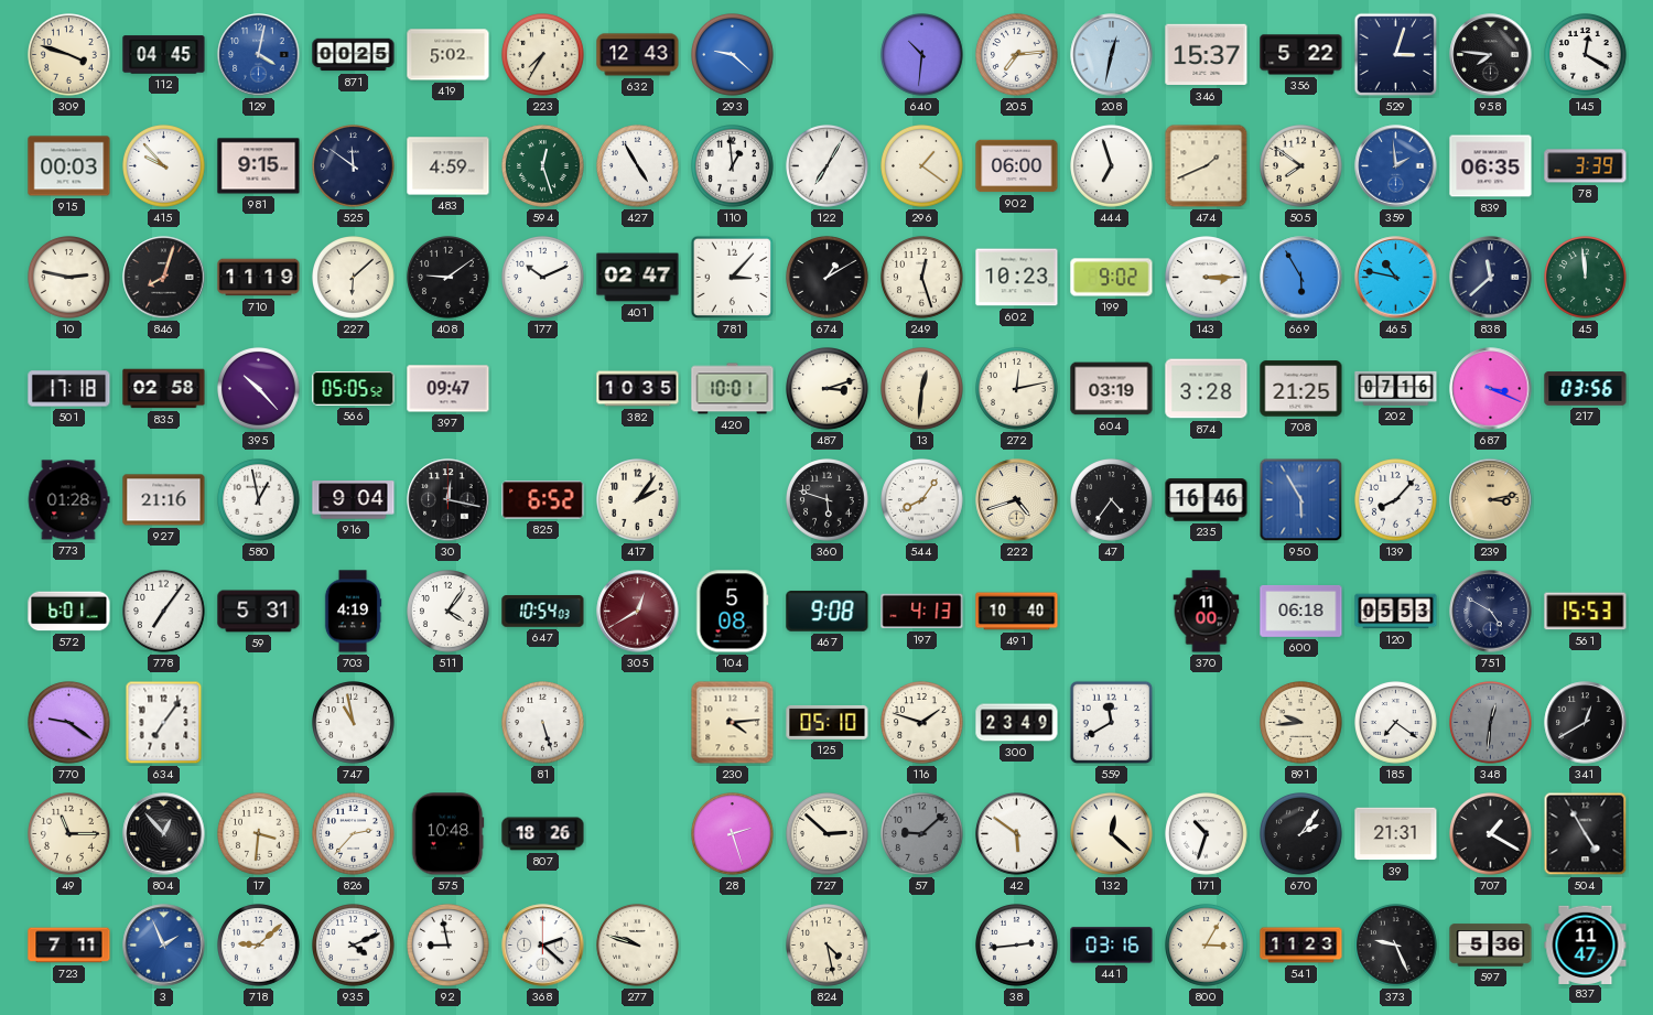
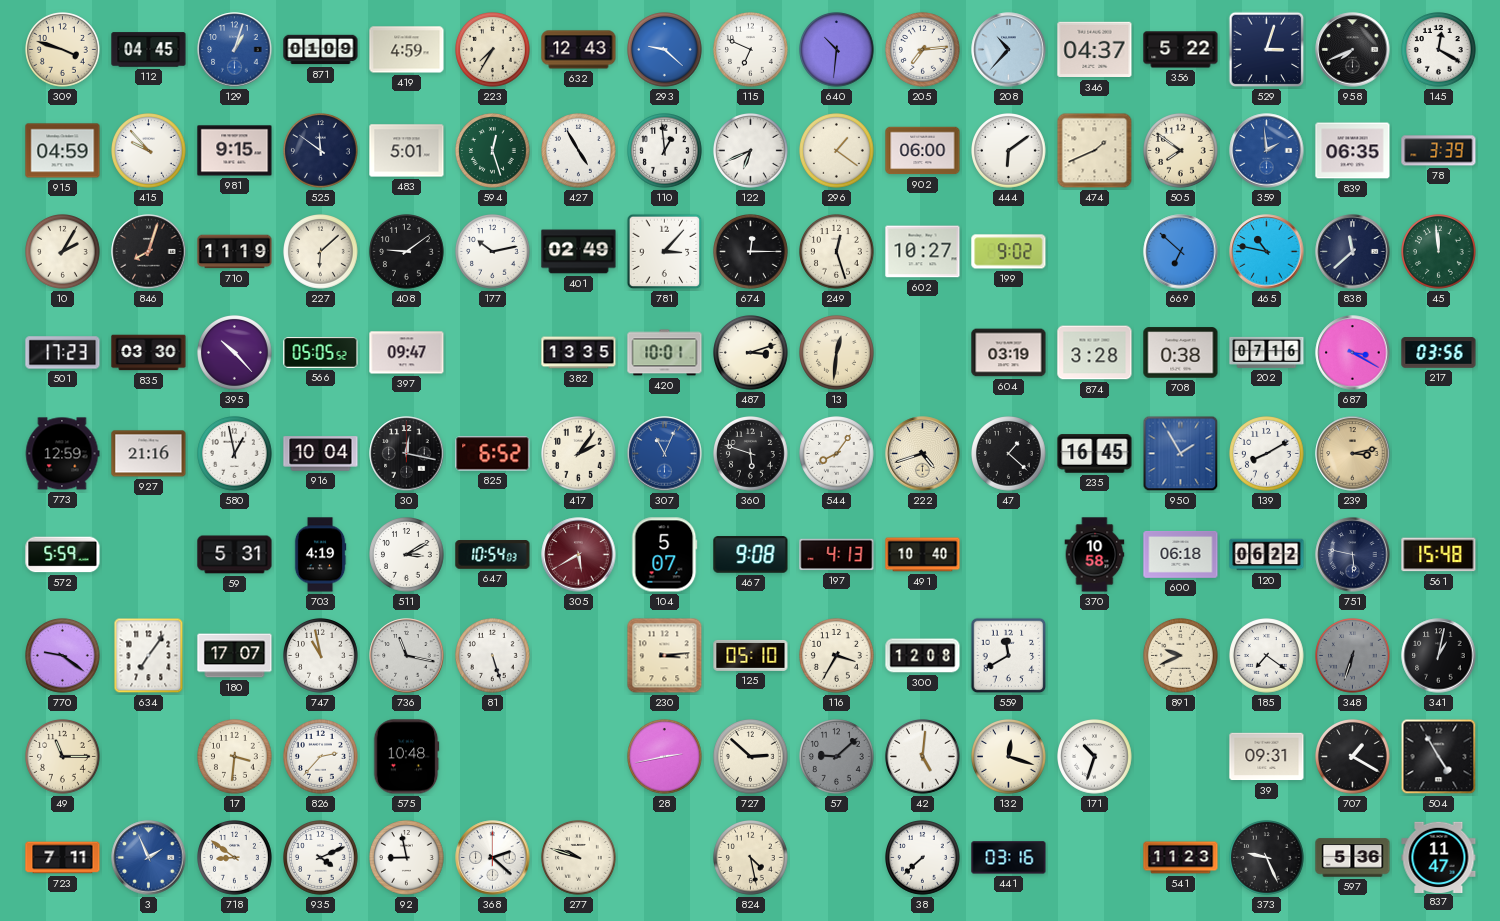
129: 4:02 -> 1:03
871: 00:25 -> 01:09
419: 5:02 -> 4:59
115: none -> 6:49
208: 12:32 -> 10:37
346: 15:37 -> 04:37
958: 7:46 -> 7:41
915: 00:03 -> 04:59
483: 4:59 -> 5:01
122: 7:05 -> 6:41
444: 6:57 -> 6:09
10: 2:47 -> 2:05
177: 10:11 -> 10:13
401: 02:47 -> 02:49
674: 1:10 -> 12:15
602: 10:23 -> 10:27
143: 3:15 -> none
669: 5:55 -> 6:52
501: 17:18 -> 17:23
835: 02:58 -> 03:30
382: 10:35 -> 13:35
272: 12:13 -> none
708: 21:25 -> 0:38
687: 3:19 -> 3:20
773: 01:28 -> 12:59
916: 9:04 -> 10:04
307: none -> 11:04
47: 4:36 -> 1:22
235: 16:46 -> 16:45
950: 5:55 -> 1:55
139: 8:07 -> 8:10
572: 6:01 -> 5:59
778: 7:06 -> none
511: 4:06 -> 3:10
305: 12:40 -> 5:40
104: 5:08 -> 5:07
370: 11:00 -> 10:58
120: 05:53 -> 06:22
751: 4:50 -> 5:47
561: 15:53 -> 15:48
180: none -> 17:07
736: none -> 11:17
230: 4:14 -> 3:14
116: 1:48 -> 3:35
300: 23:49 -> 12:08
891: 9:44 -> 9:41
348: 12:31 -> 6:33
341: 12:40 -> 1:02
804: 12:53 -> none
807: 18:26 -> none
28: 2:27 -> 2:43
42: 5:51 -> 5:01
132: 12:22 -> 12:18
670: 2:06 -> none
39: 21:31 -> 09:31
718: 9:08 -> 8:51
38: 2:44 -> 7:38
800: 3:05 -> none
